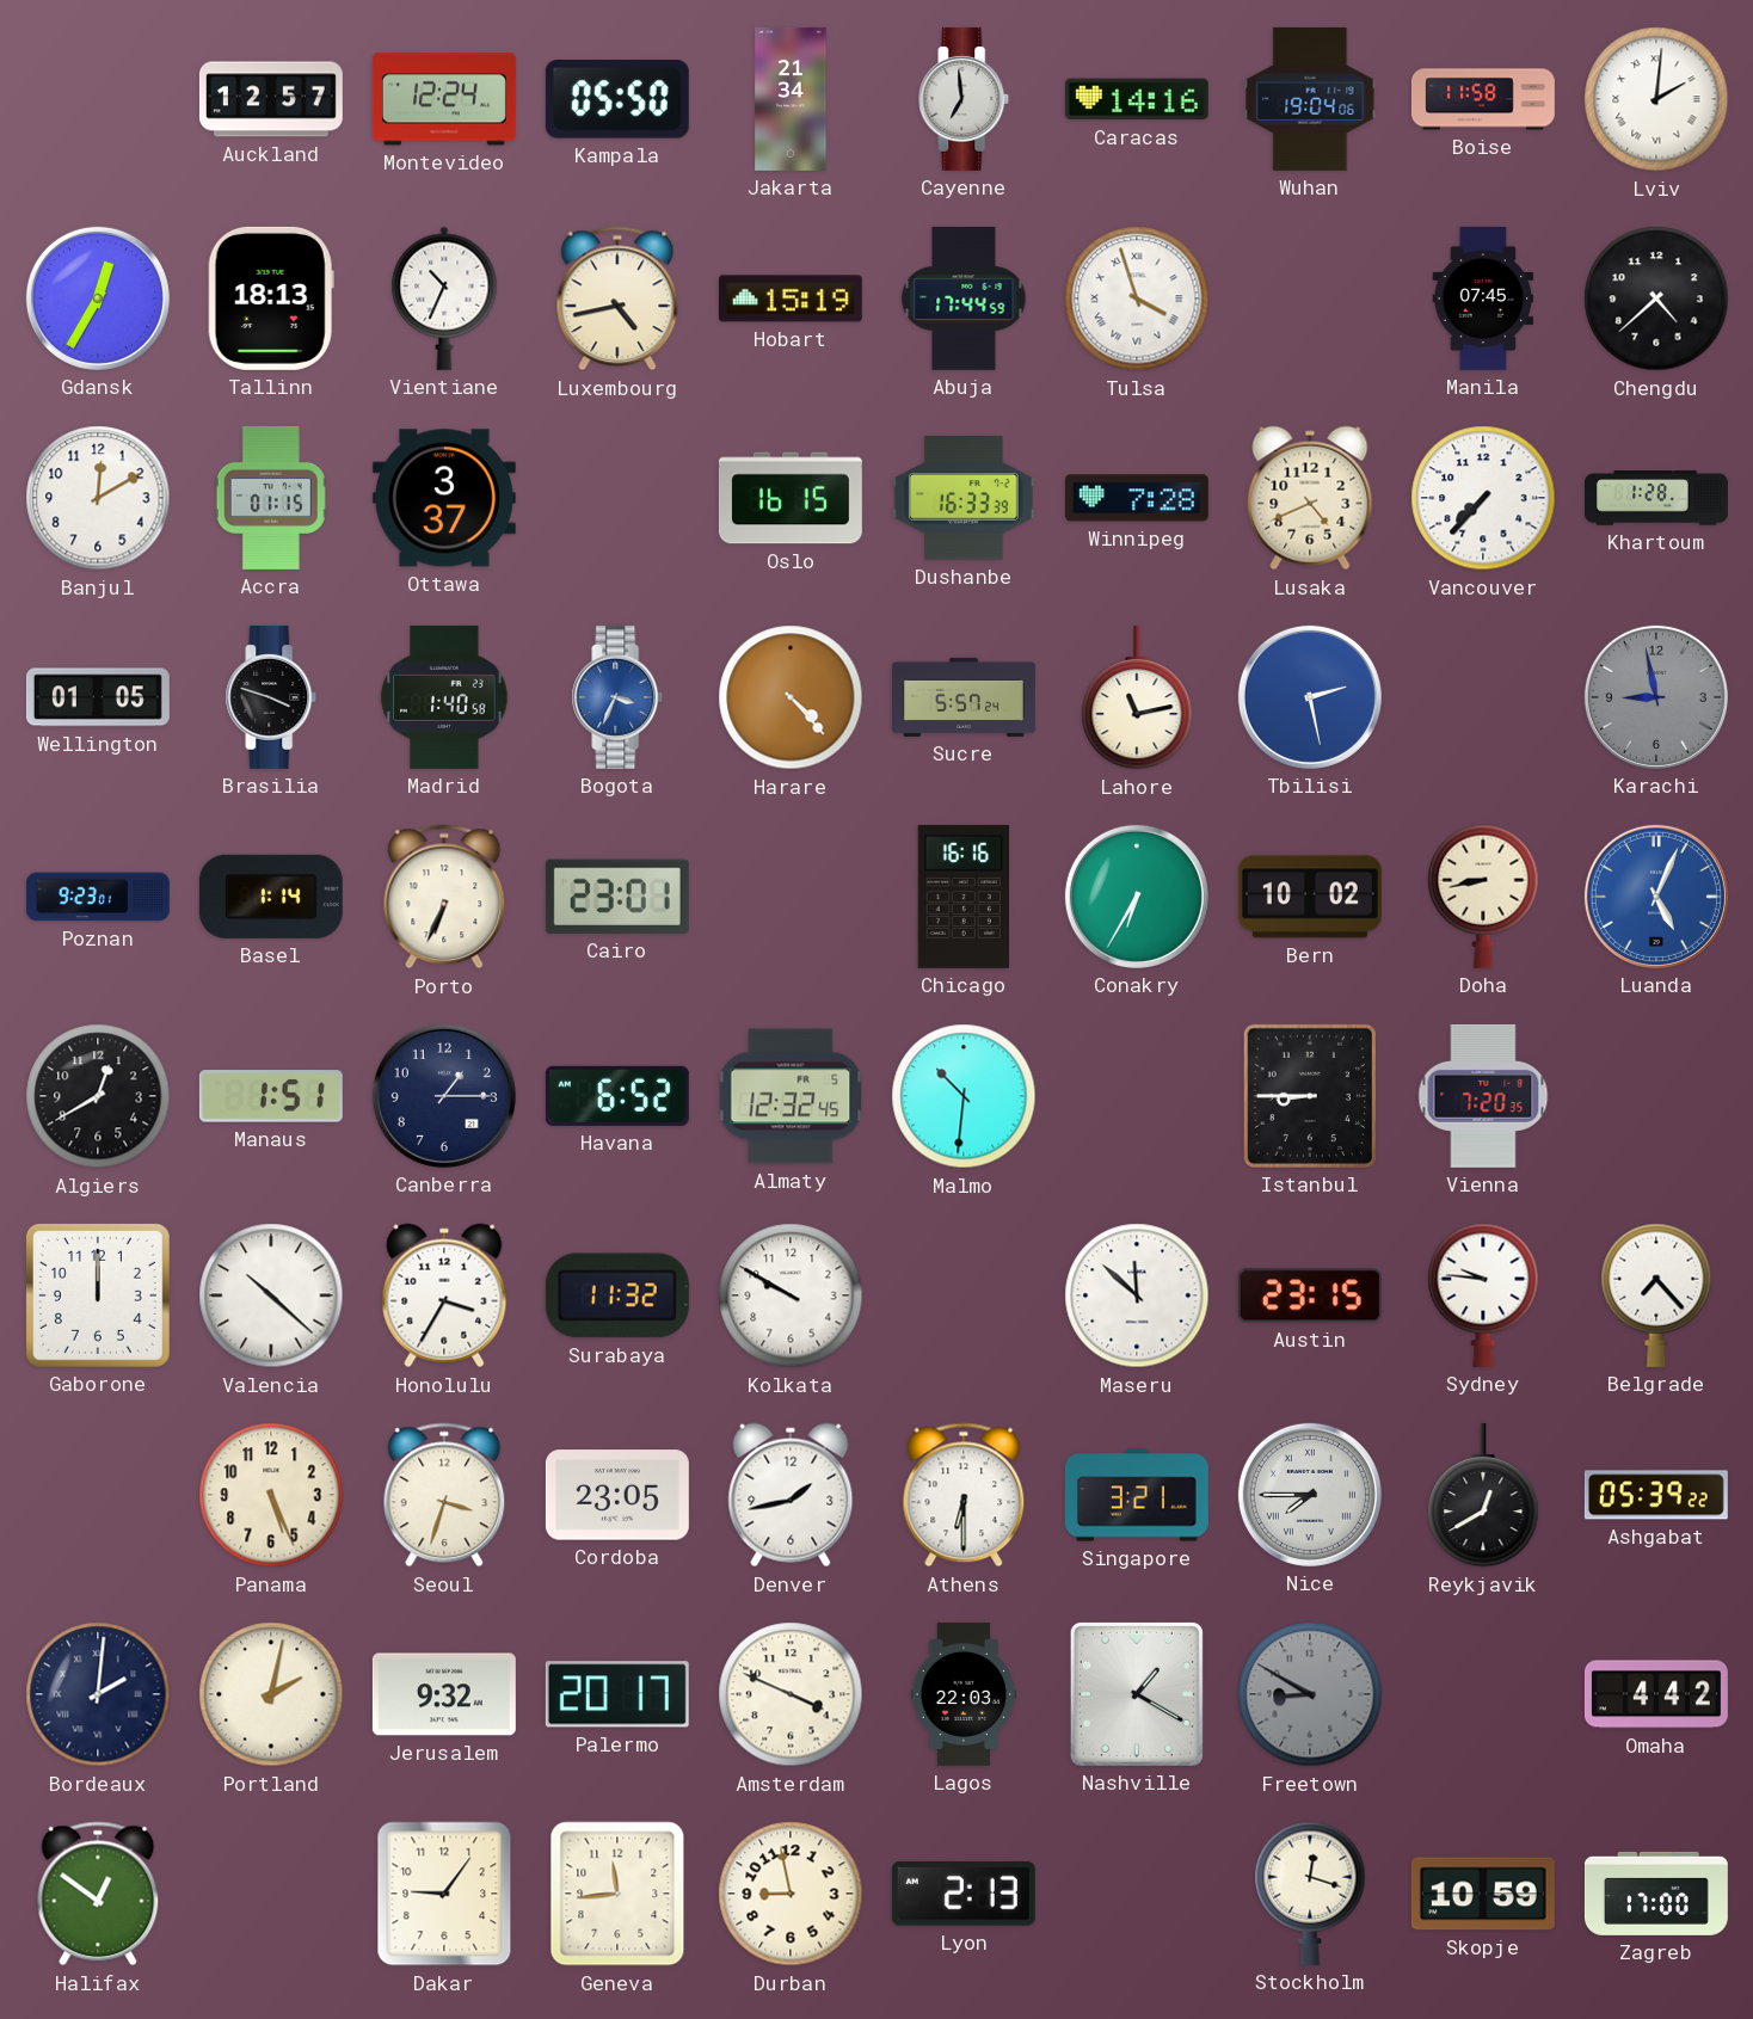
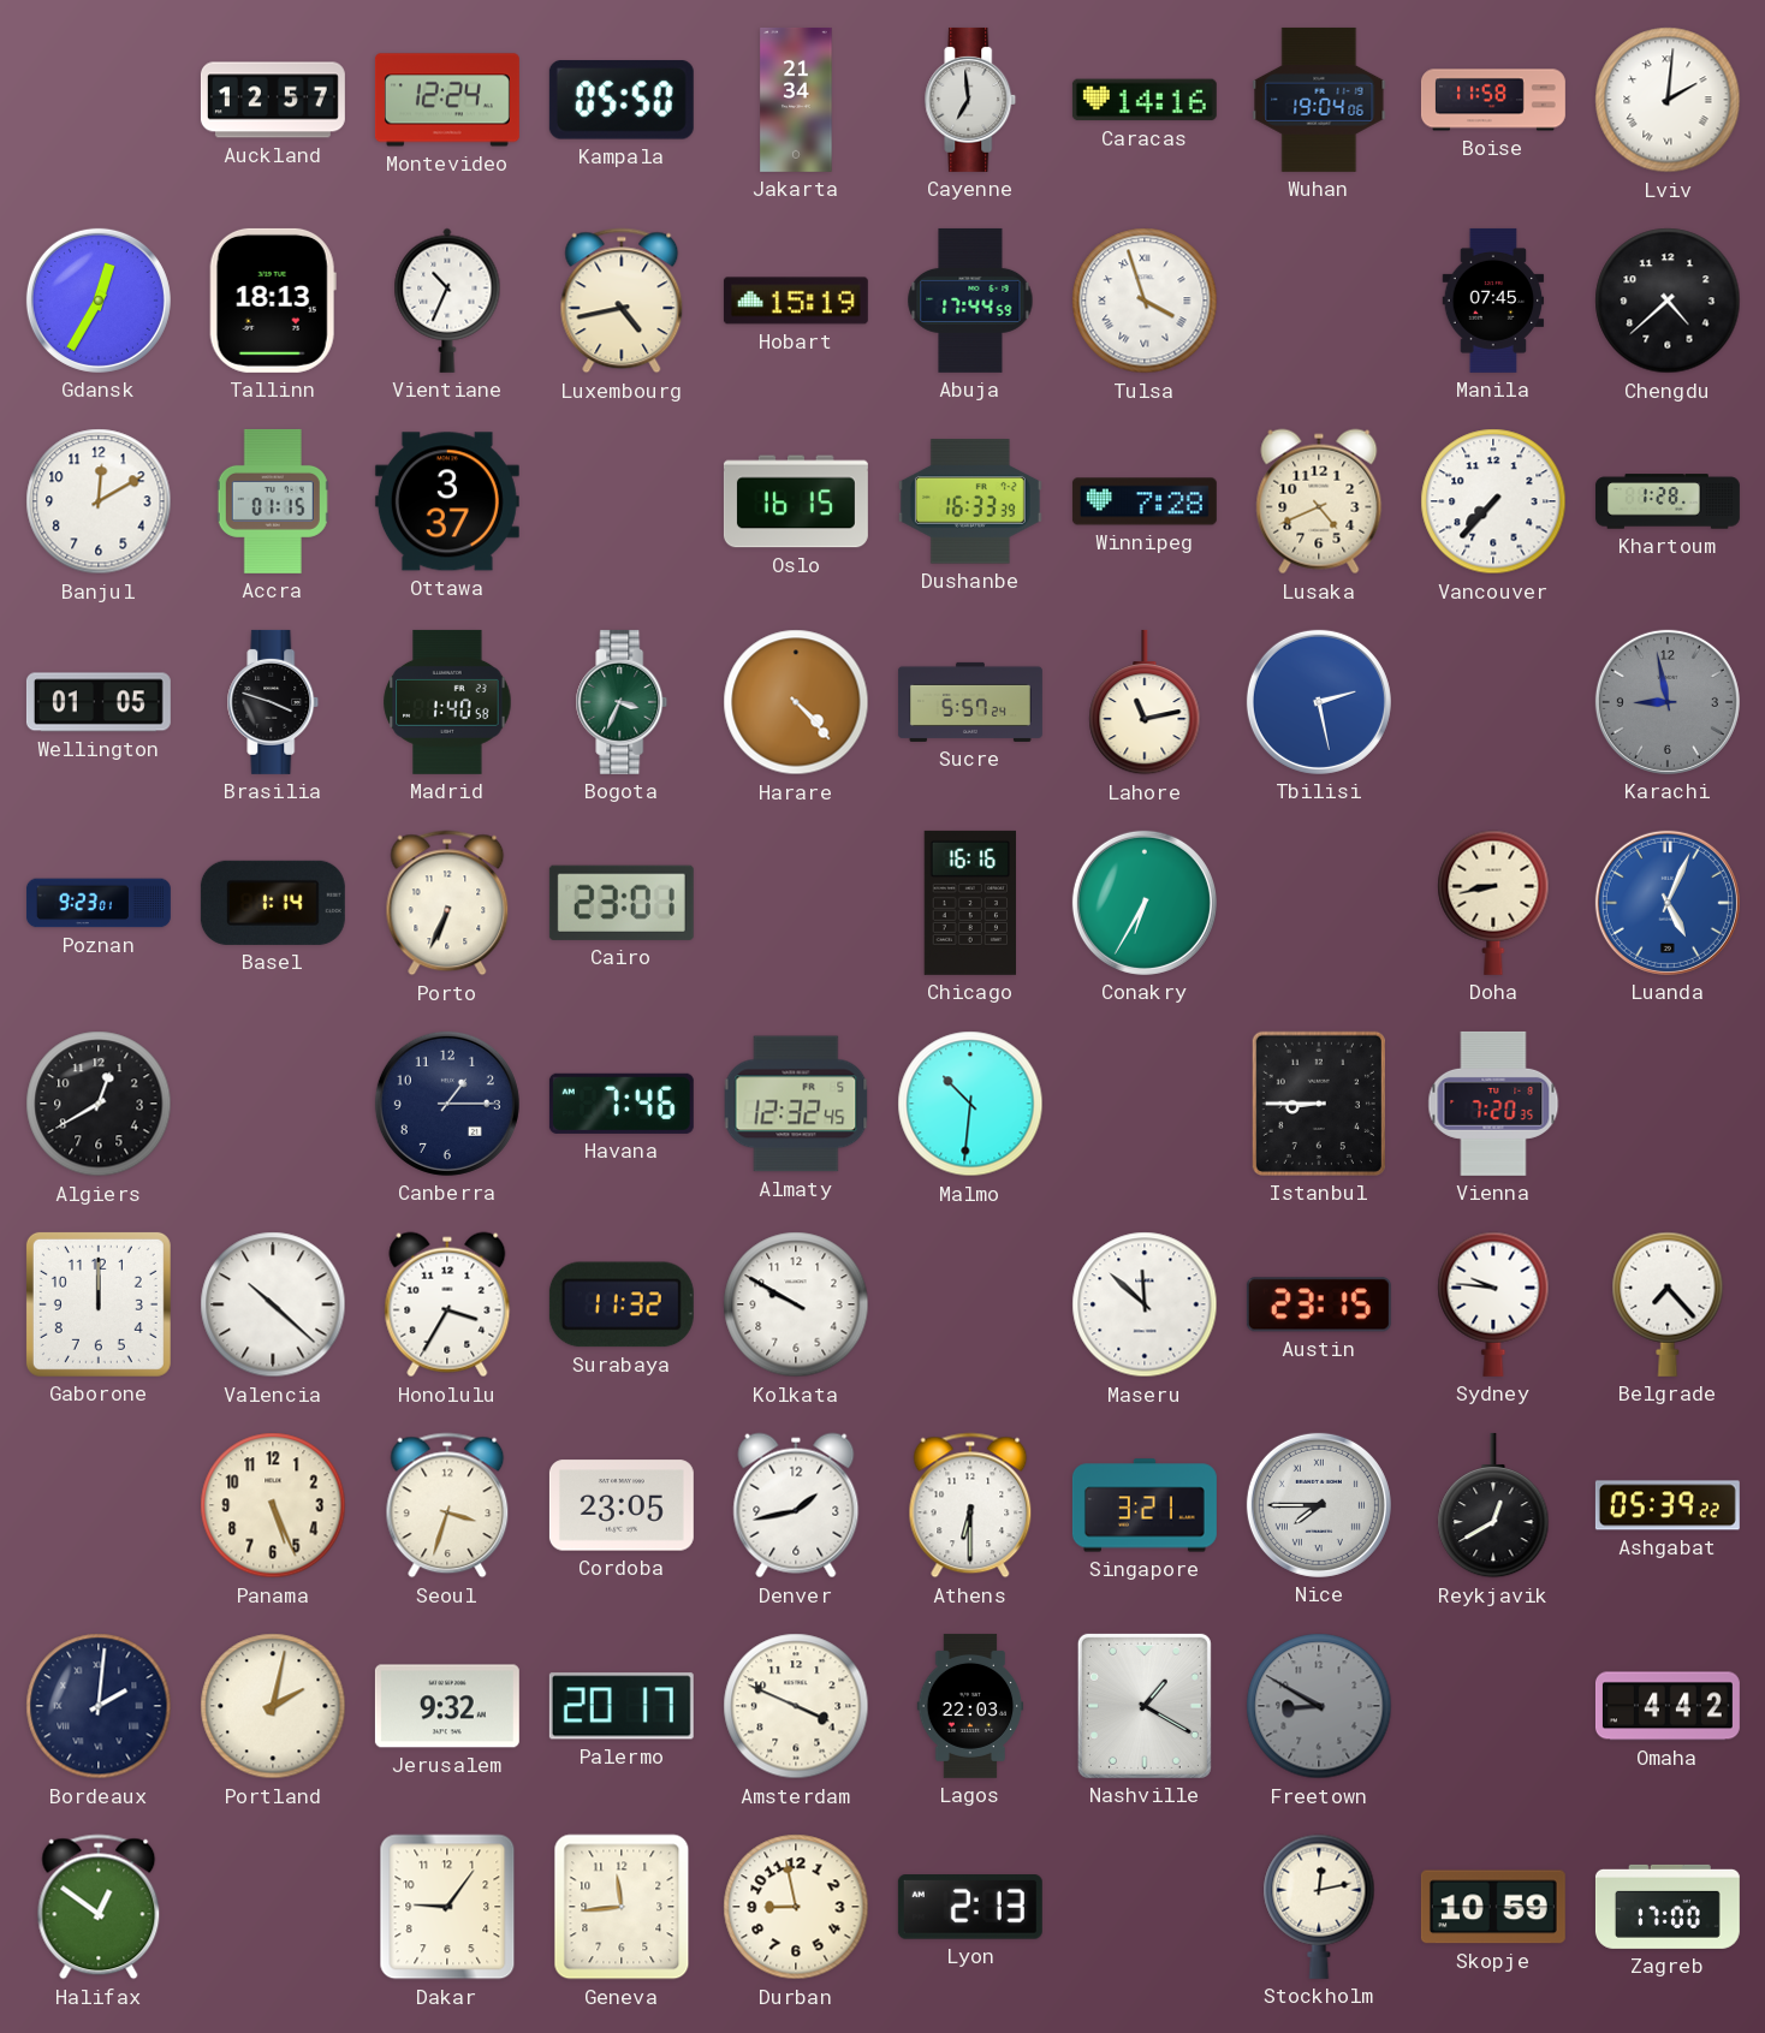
Bogota dial: blue -> green
Bern: 10:02 -> none
Manaus: 1:51 -> none
Havana: 6:52 -> 7:46
Stockholm: 12:18 -> 12:13
